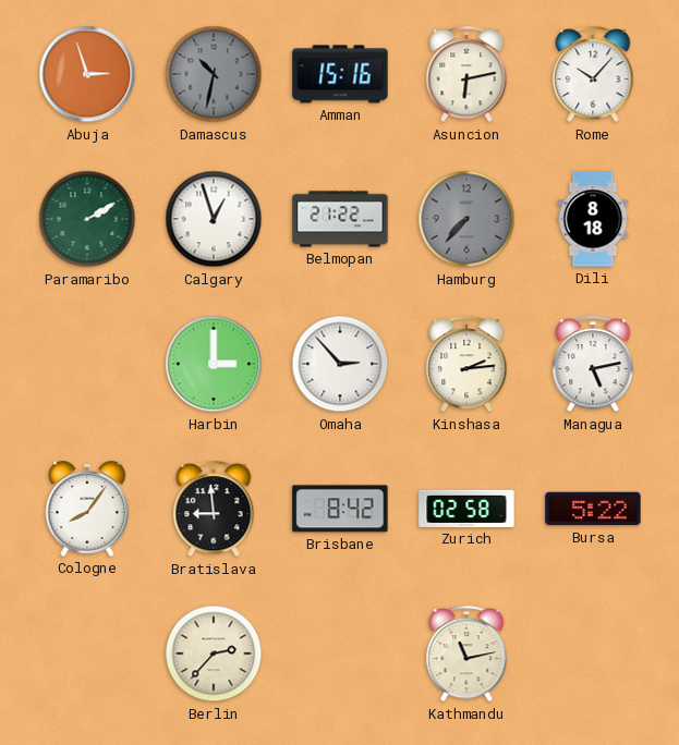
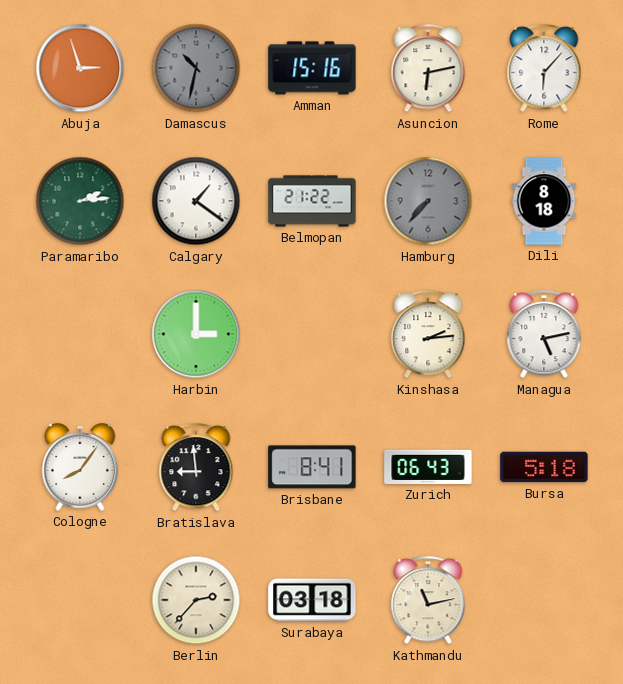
Rome: 10:07 -> 6:07
Paramaribo: 2:10 -> 2:14
Calgary: 12:57 -> 1:21
Omaha: 2:53 -> none
Brisbane: 8:42 -> 8:41
Zurich: 02:58 -> 06:43
Bursa: 5:22 -> 5:18
Surabaya: none -> 03:18
